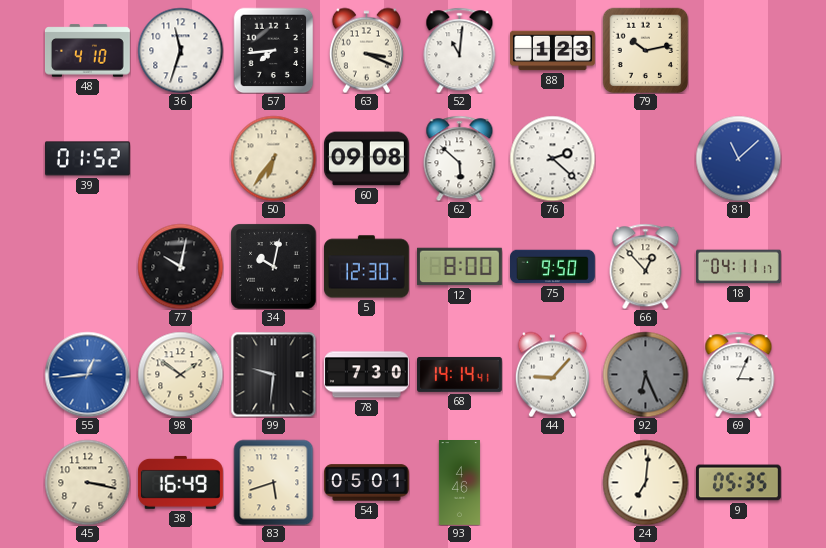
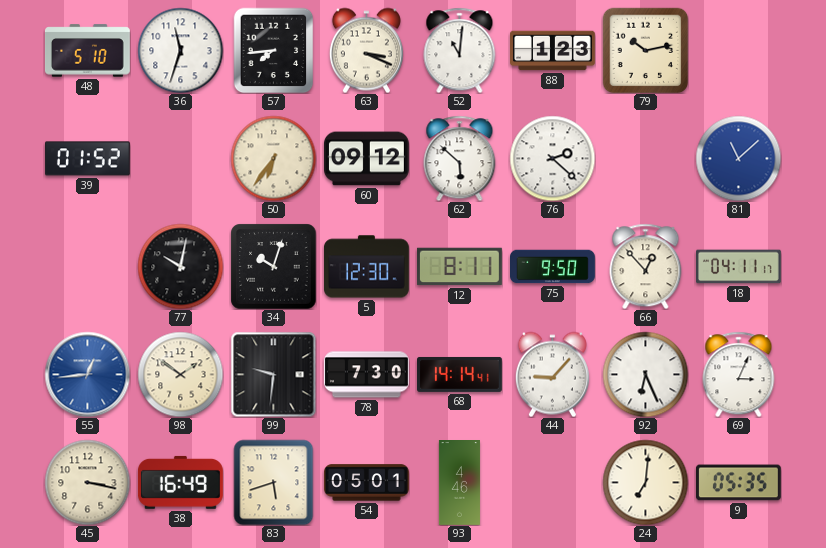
48: 4:10 -> 5:10
60: 09:08 -> 09:12
34: 10:02 -> 10:03
12: 8:00 -> 8:11
92 dial: grey -> white
